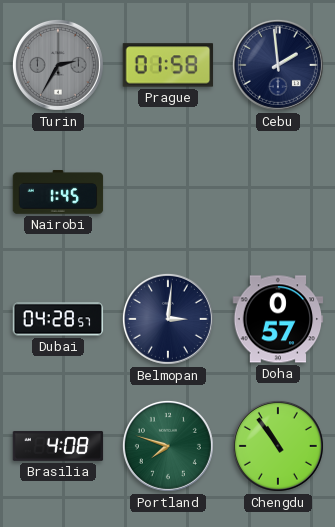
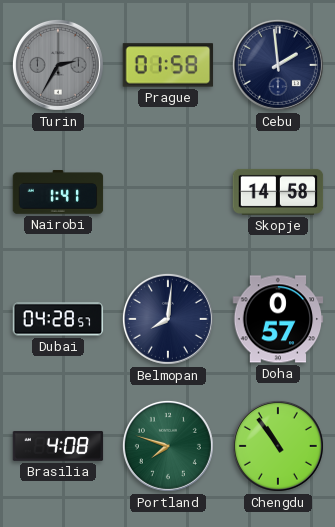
Nairobi: 1:45 -> 1:41
Skopje: none -> 14:58
Belmopan: 3:01 -> 8:01
